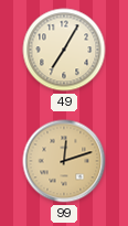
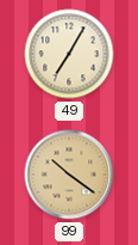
99: 12:12 -> 10:21
